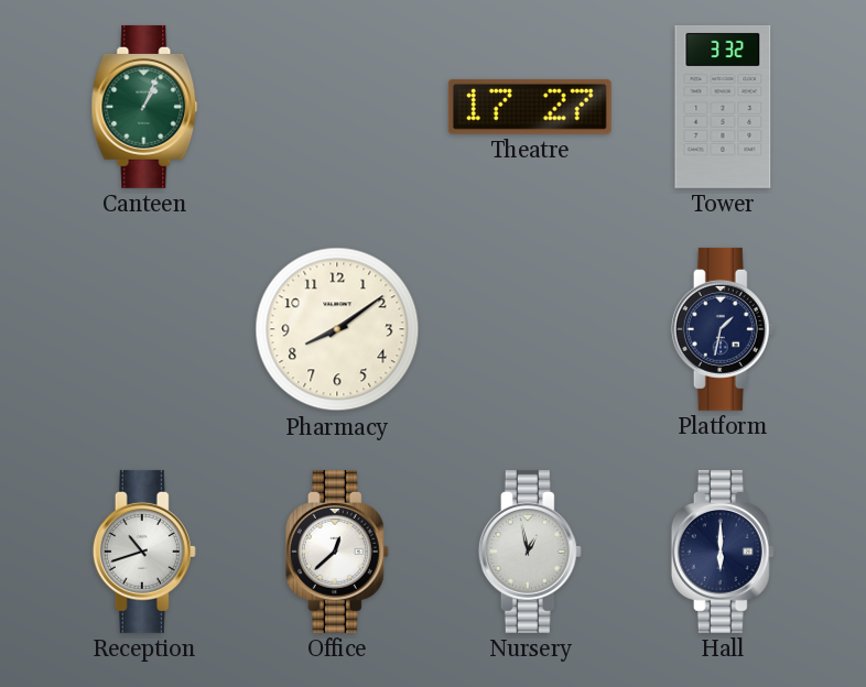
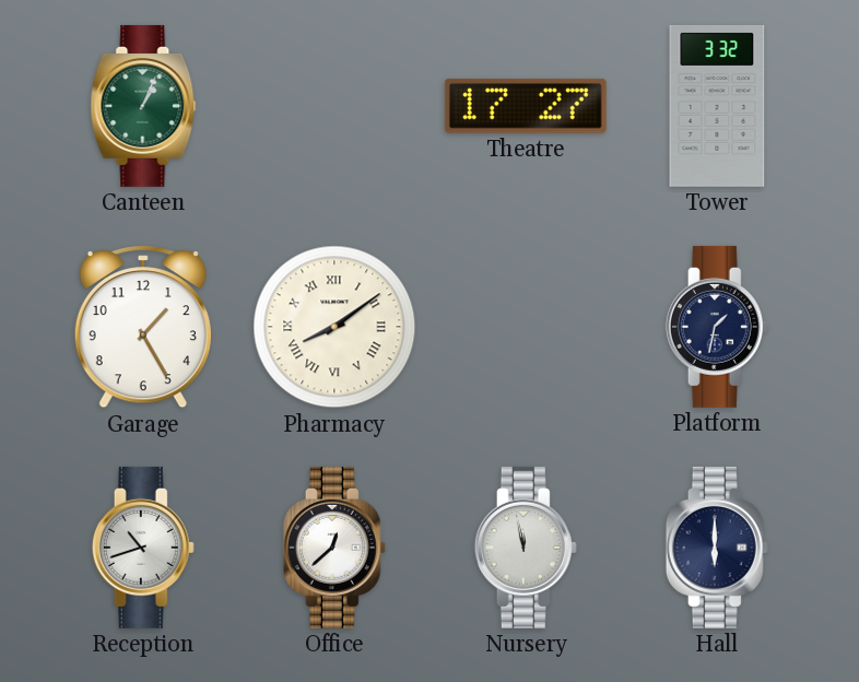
Garage: none -> 1:25
Pharmacy numerals: Arabic -> Roman
Nursery: 12:58 -> 11:58
